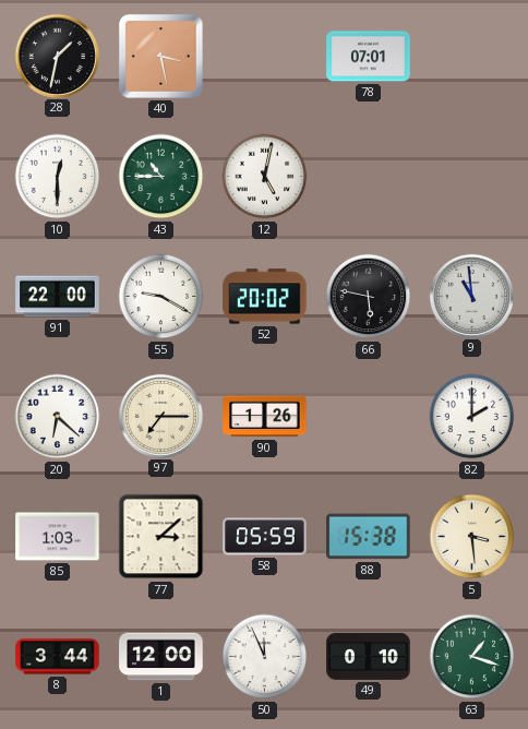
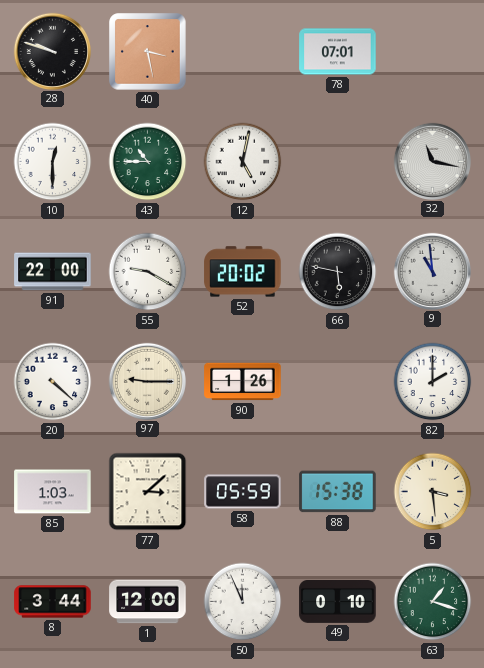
28: 1:32 -> 9:48
32: none -> 11:17
20: 6:22 -> 4:22
97: 7:15 -> 9:15
